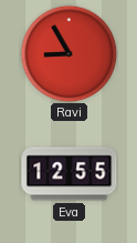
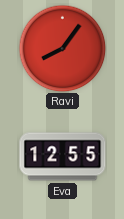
Ravi: 8:55 -> 8:06
